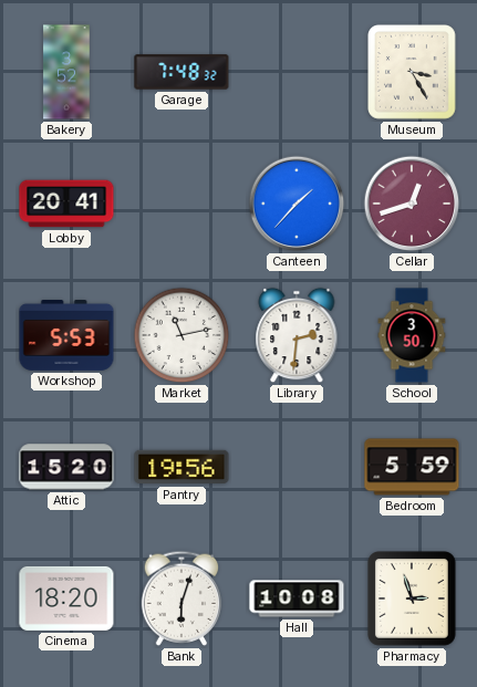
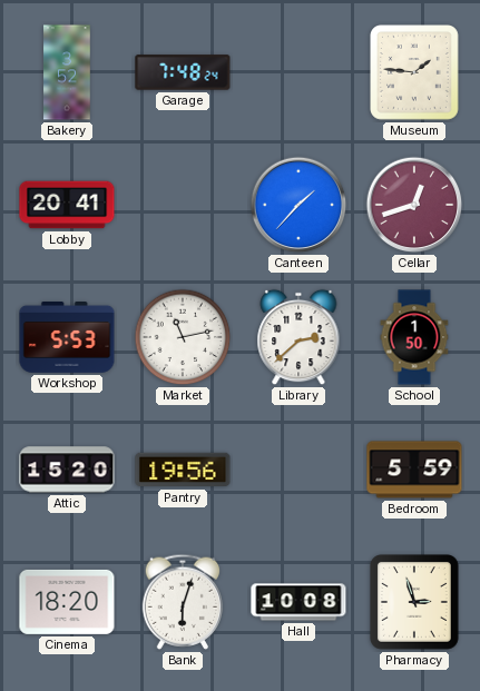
Garage: 7:48:32 -> 7:48:24
Museum: 3:25 -> 1:46
Library: 2:31 -> 2:38
School: 3:50 -> 1:50
